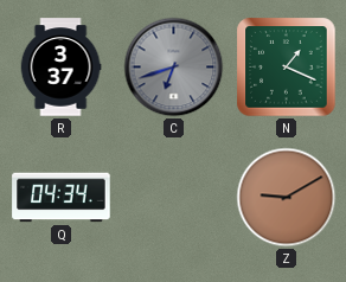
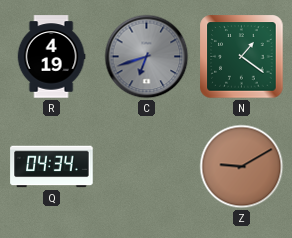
R: 3:37 -> 4:19
N: 1:19 -> 1:21
